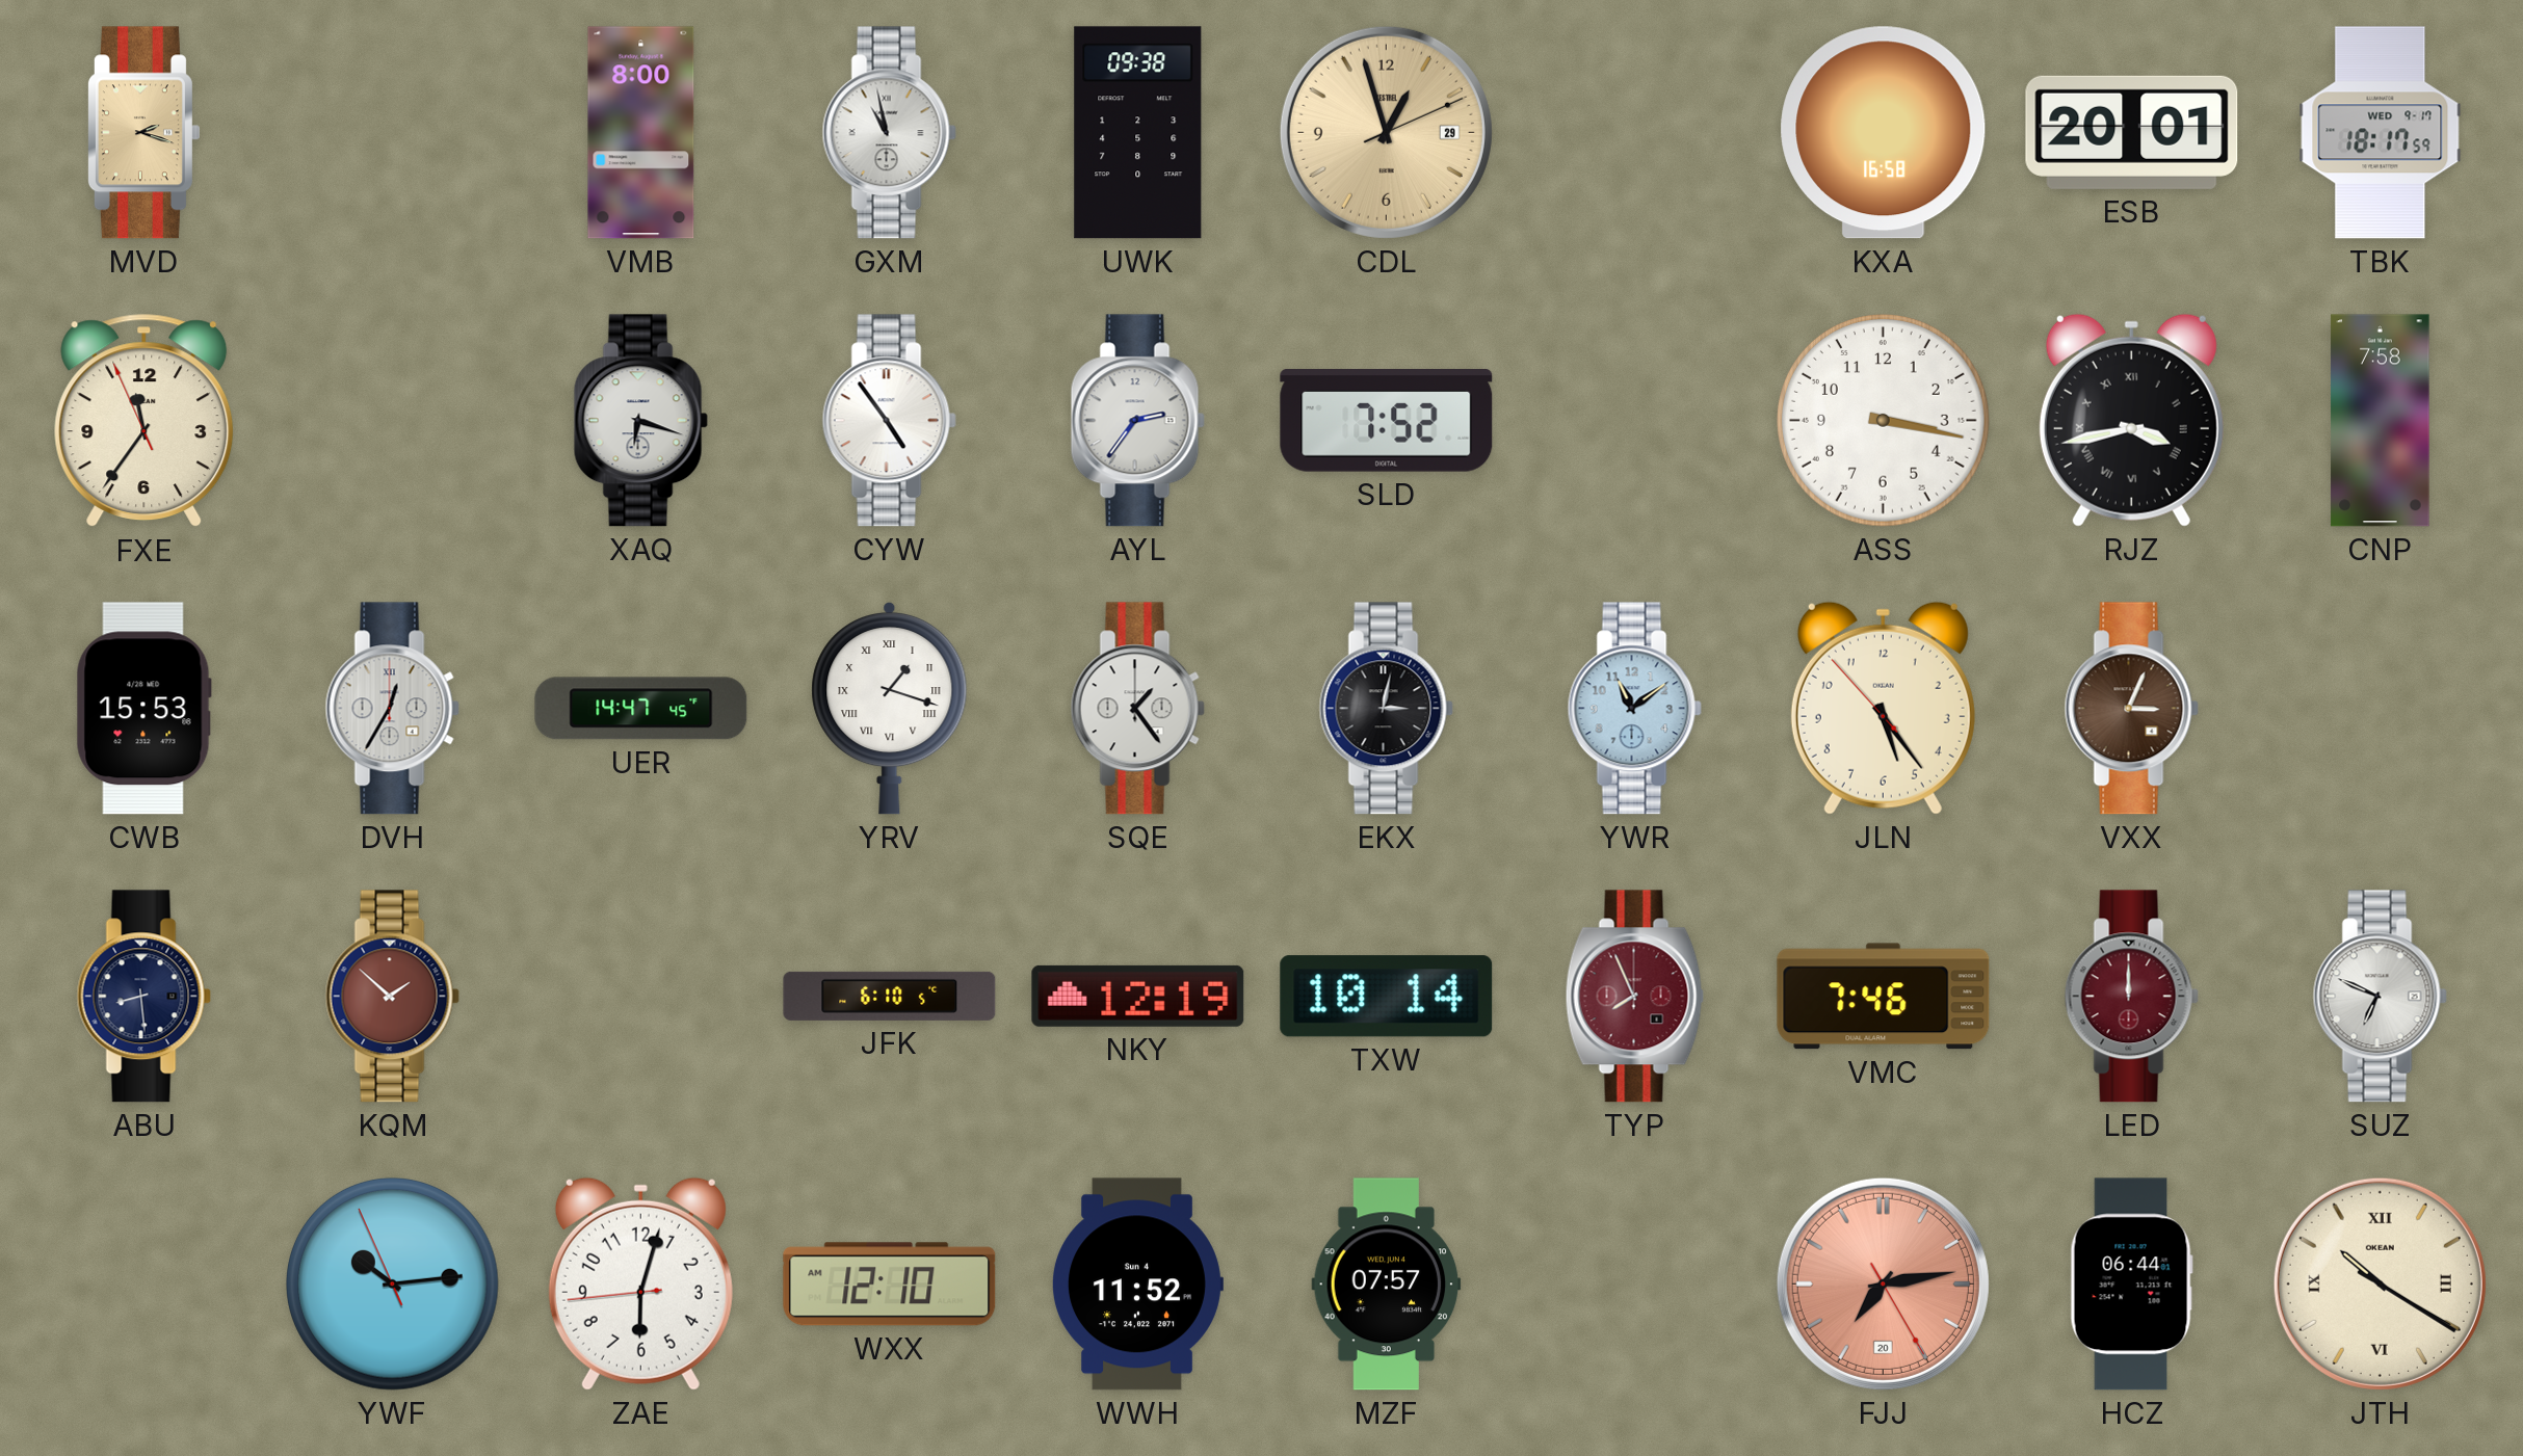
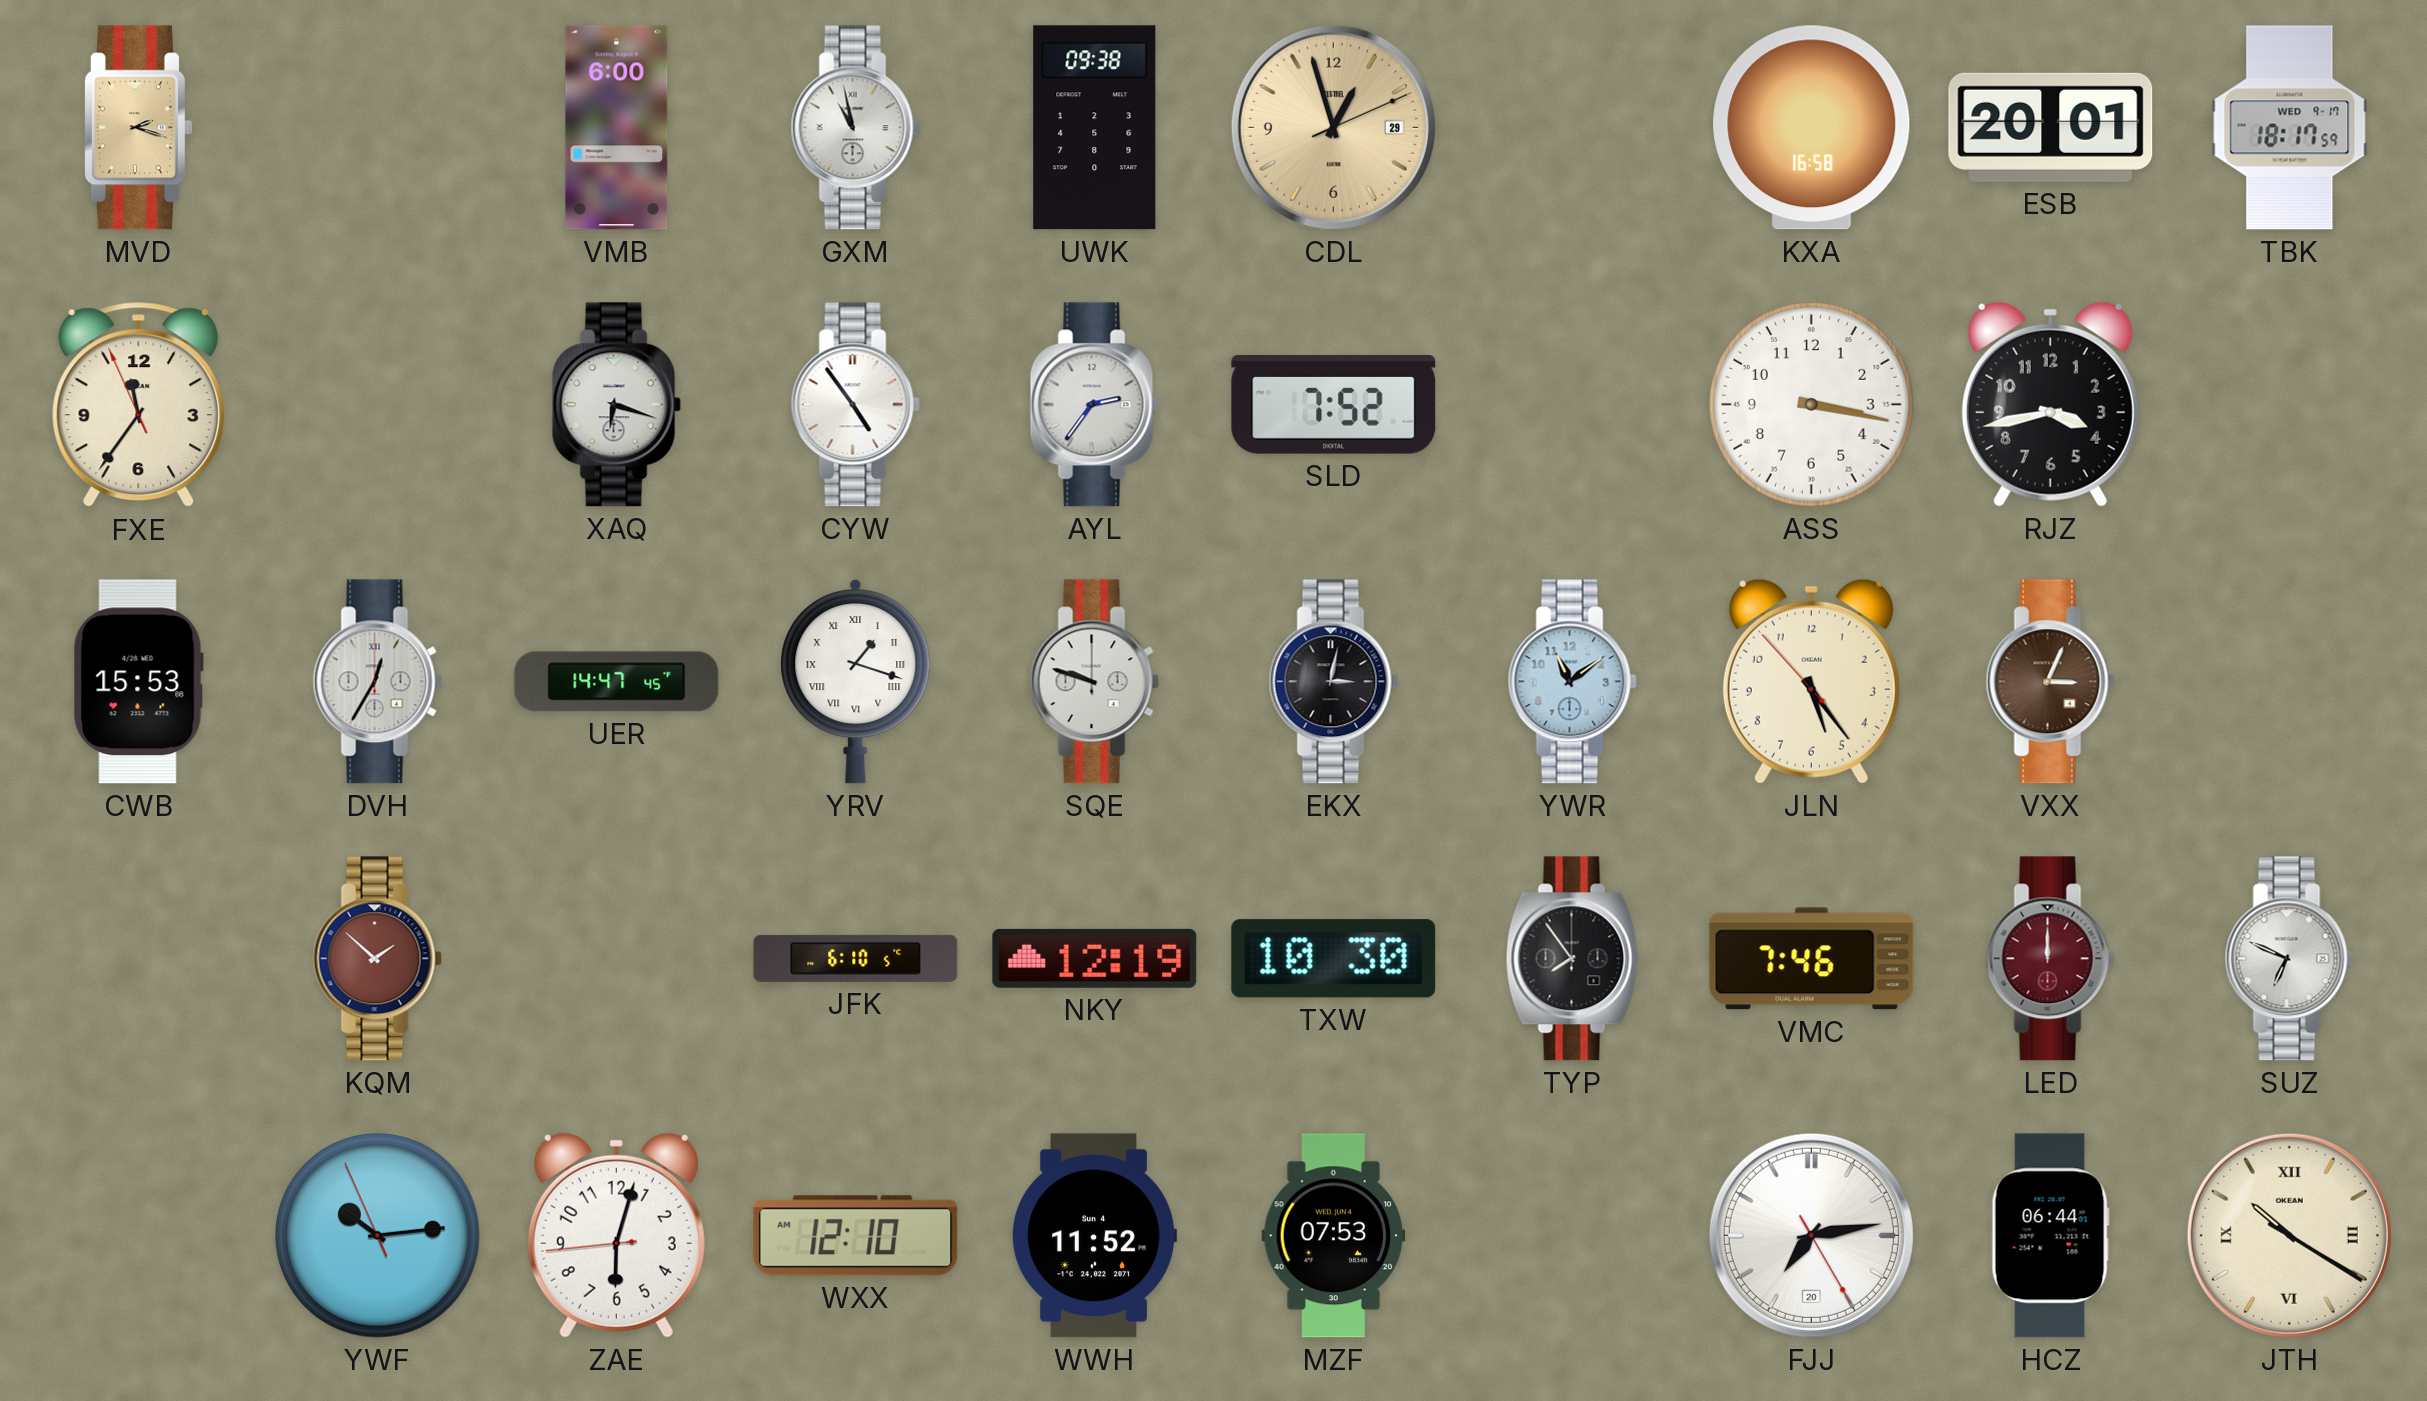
VMB: 8:00 -> 6:00
RJZ numerals: Roman -> Arabic
CNP: 7:58 -> none
SQE: 1:24 -> 9:48
ABU: 8:29 -> none
TXW: 10:14 -> 10:30
TYP: 7:56 -> 7:54
TYP dial: burgundy -> black
MZF: 07:57 -> 07:53
FJJ dial: salmon -> white
